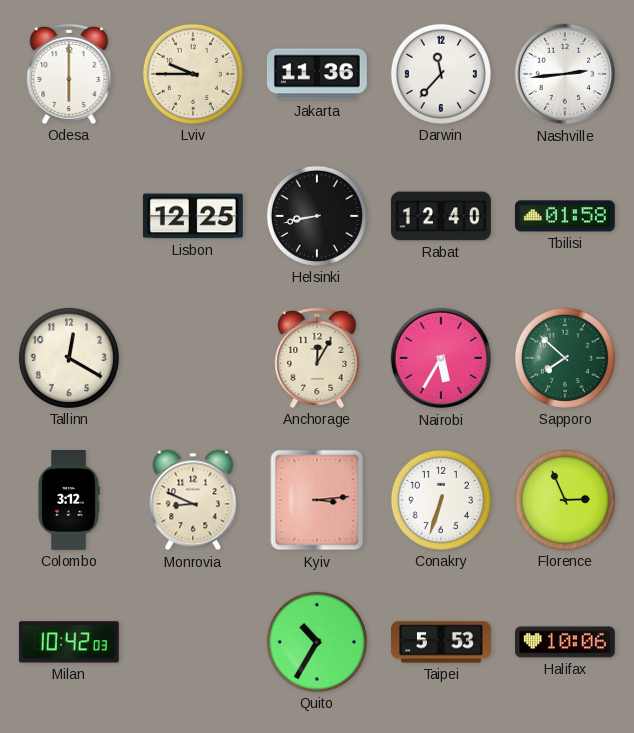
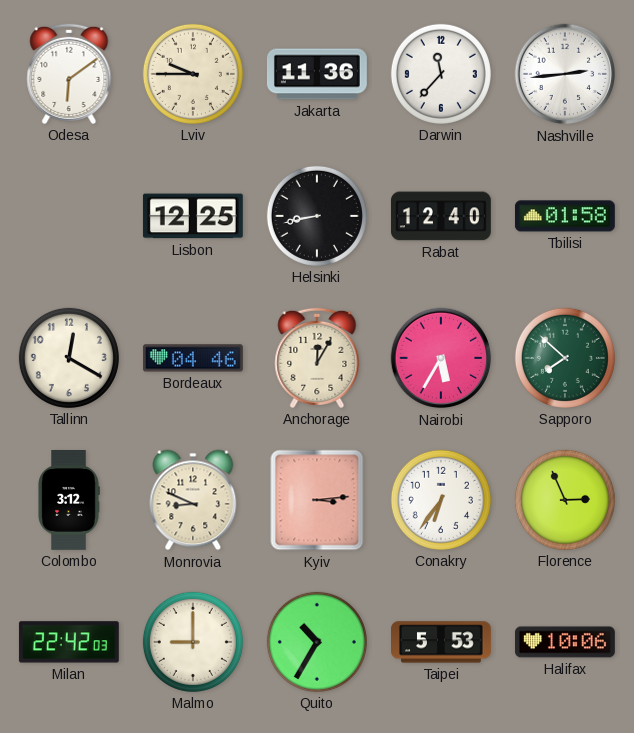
Odesa: 6:00 -> 6:09
Bordeaux: none -> 04:46
Conakry: 6:33 -> 6:36
Milan: 10:42 -> 22:42
Malmo: none -> 9:00
